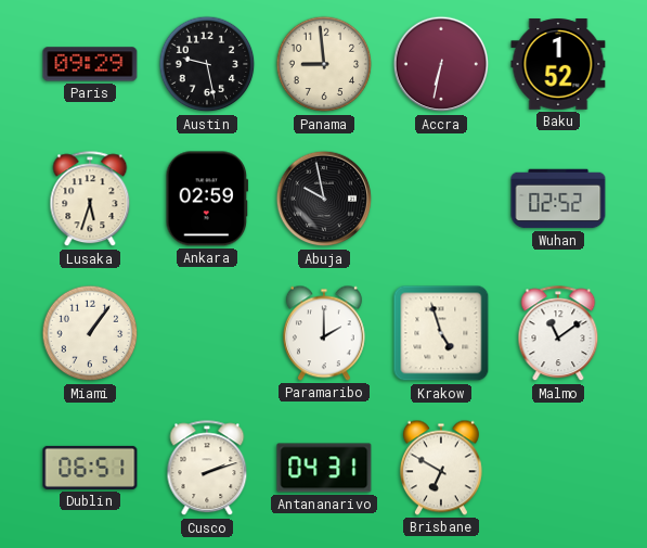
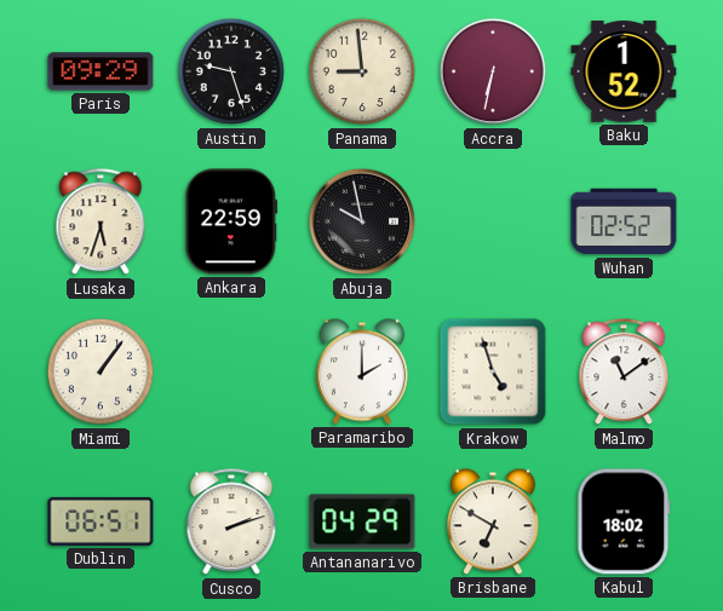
Austin: 9:28 -> 9:27
Ankara: 02:59 -> 22:59
Antananarivo: 04:31 -> 04:29
Kabul: none -> 18:02
